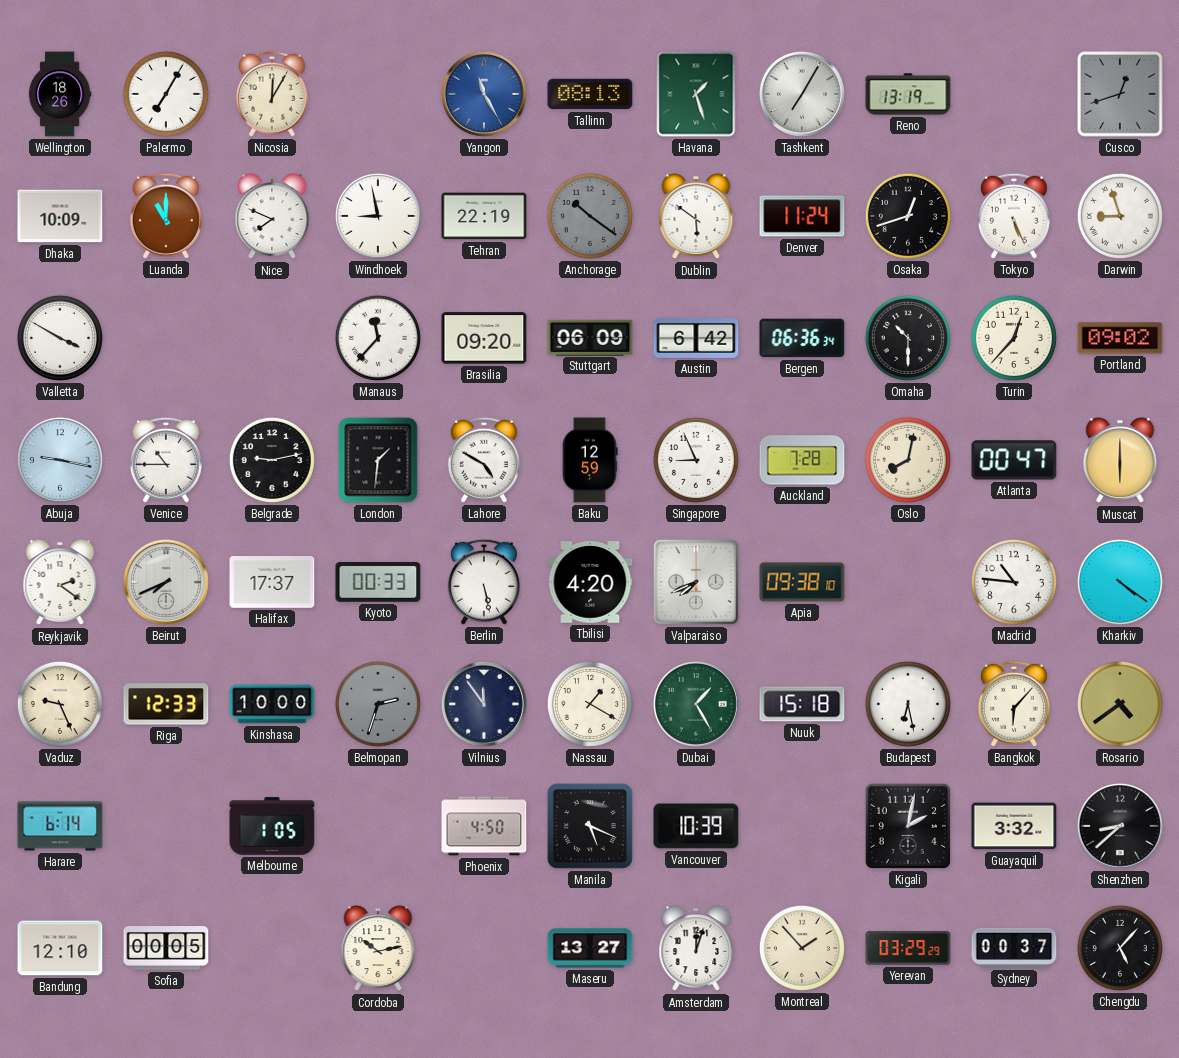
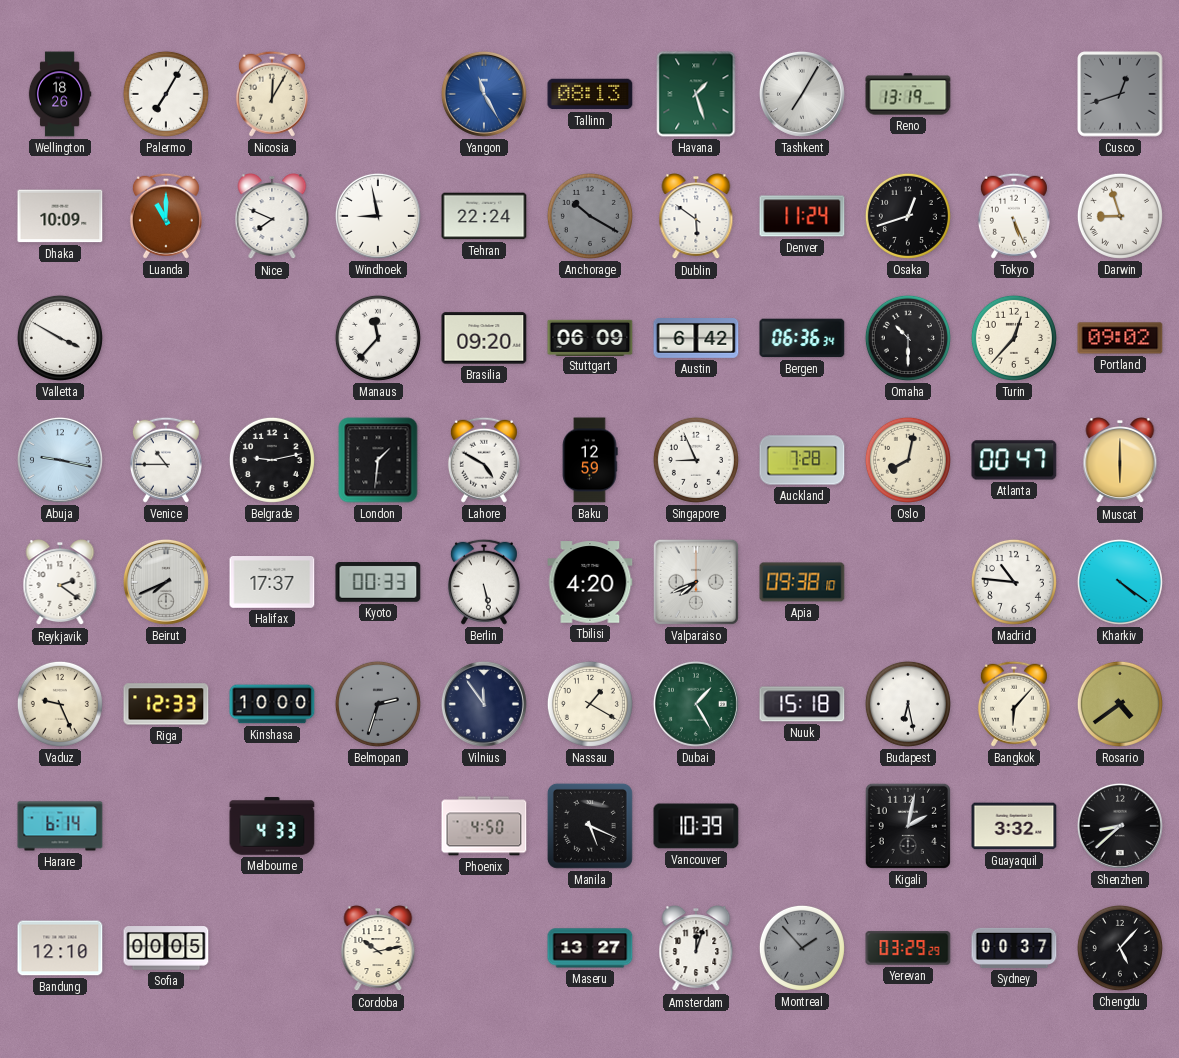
Tehran: 22:19 -> 22:24
Anchorage: 10:21 -> 10:20
Melbourne: 1:05 -> 4:33
Montreal dial: cream -> grey
